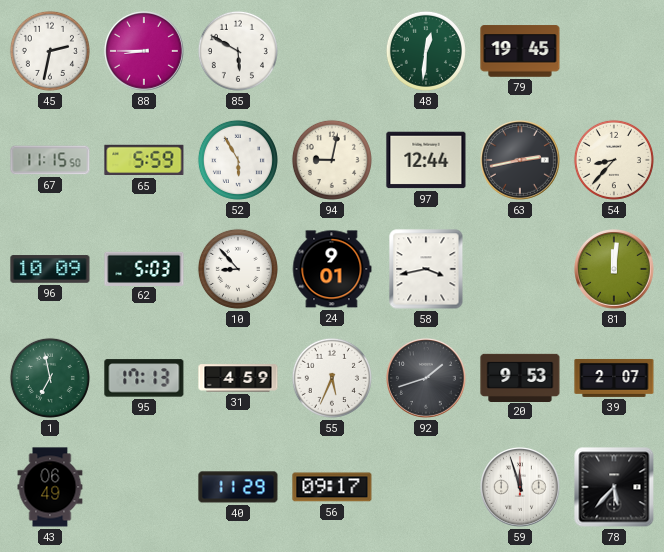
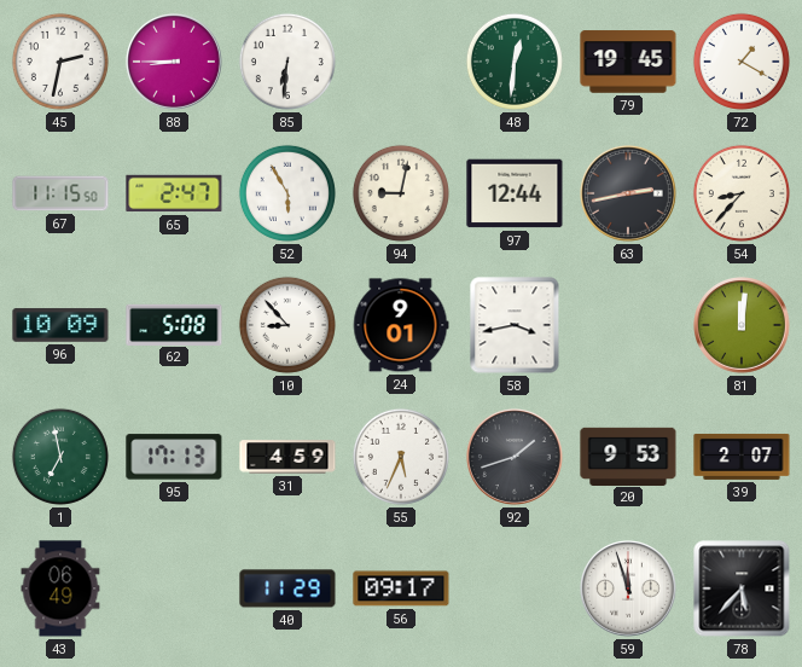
85: 5:50 -> 6:31
72: none -> 1:20
65: 5:59 -> 2:47
62: 5:03 -> 5:08
